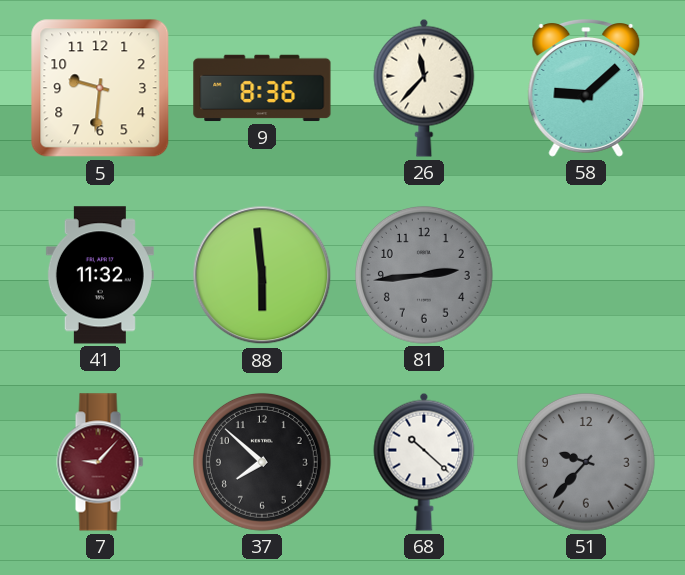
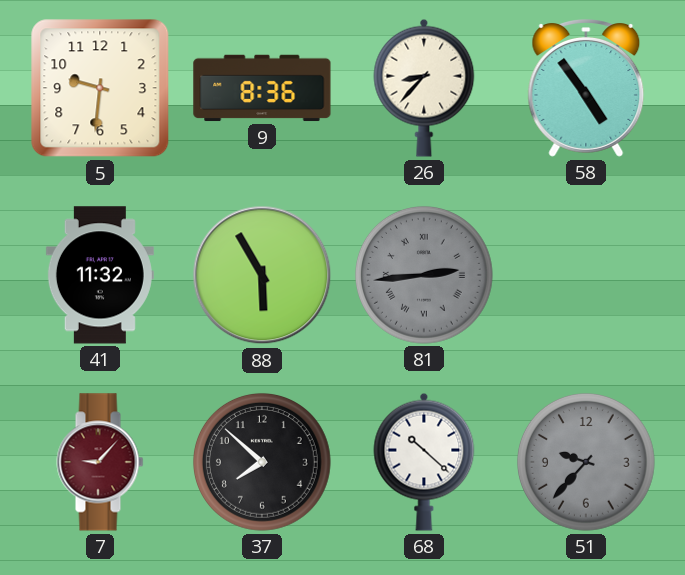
26: 11:37 -> 8:37
58: 9:08 -> 4:54
88: 5:59 -> 5:55
81 numerals: Arabic -> Roman
